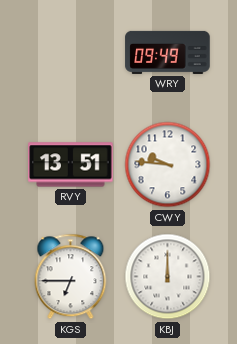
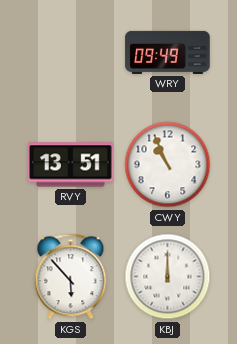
CWY: 9:46 -> 10:56
KGS: 6:45 -> 5:53
